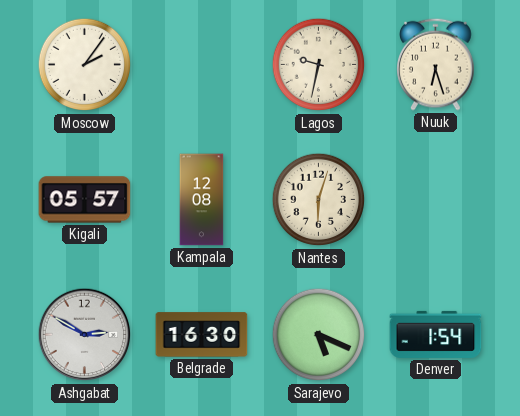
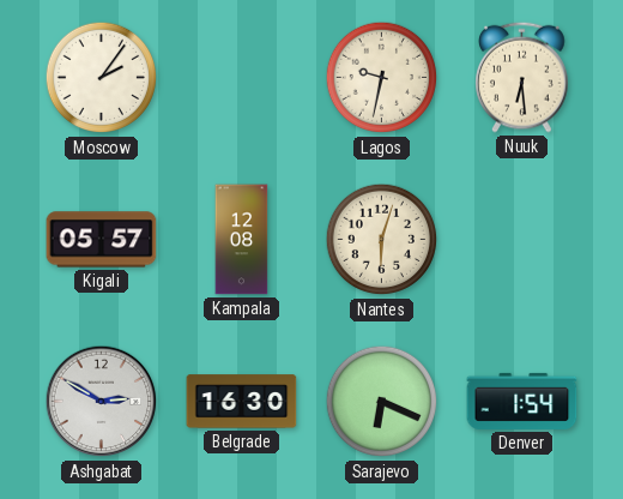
Nuuk: 6:27 -> 6:29
Sarajevo: 5:19 -> 6:19
